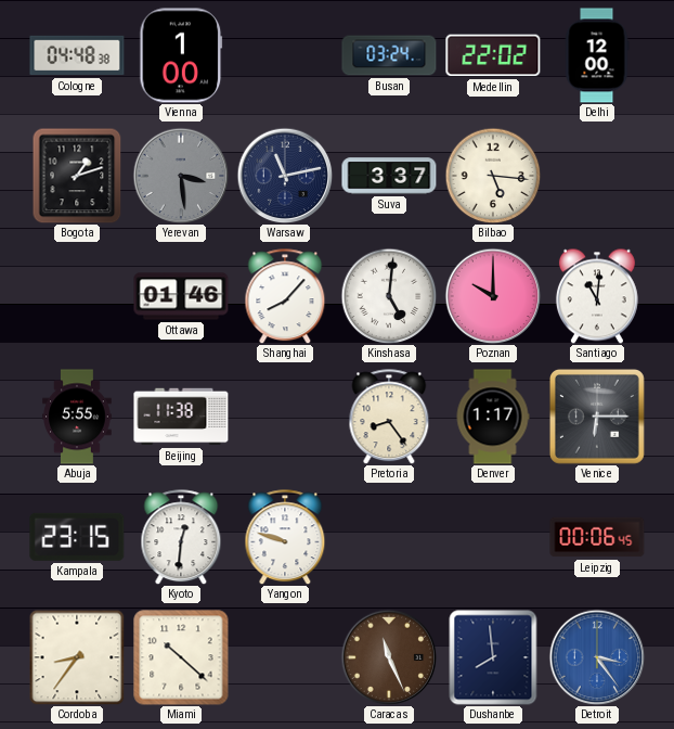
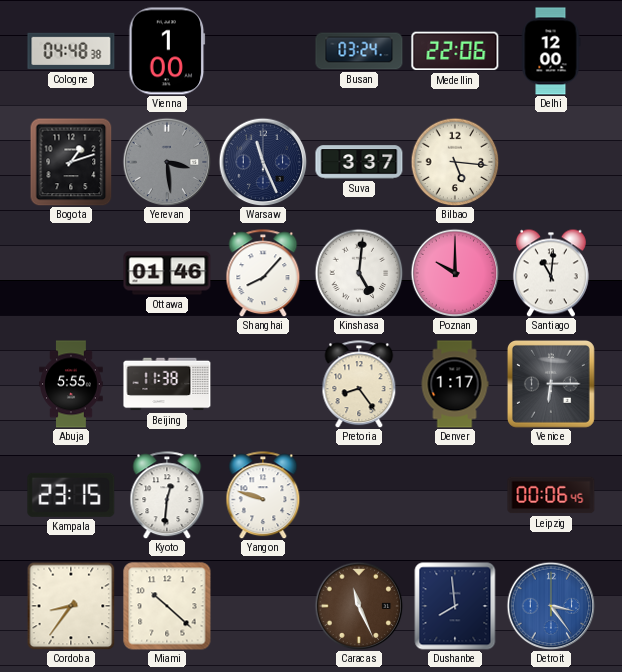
Medellin: 22:02 -> 22:06
Warsaw: 11:13 -> 11:26
